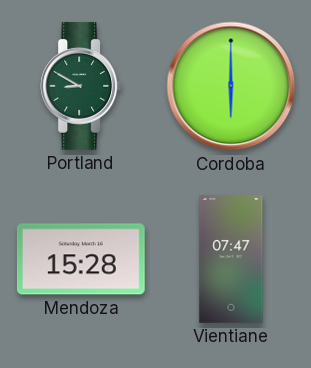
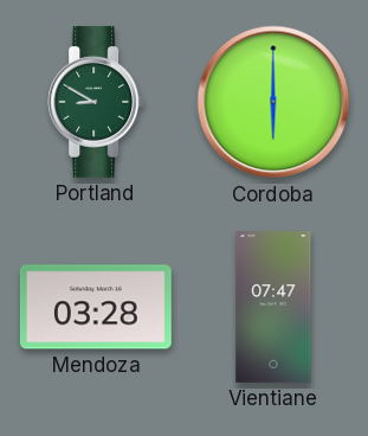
Mendoza: 15:28 -> 03:28
